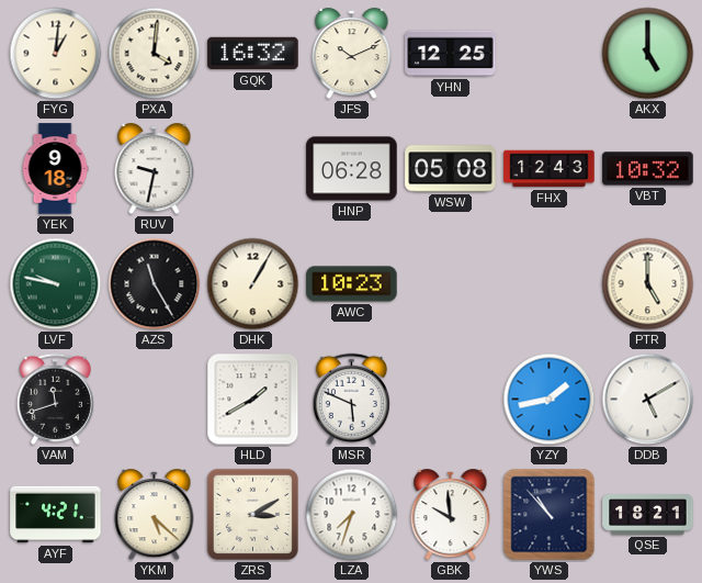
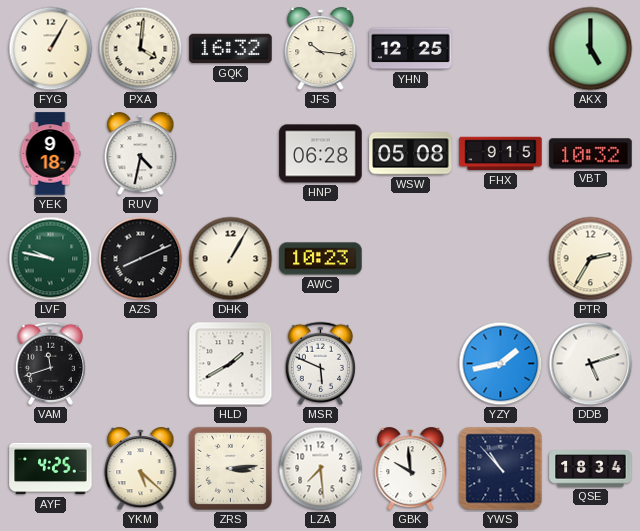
FYG: 1:01 -> 1:05
JFS: 10:11 -> 10:16
RUV: 9:32 -> 4:32
FHX: 12:43 -> 9:15
AZS: 11:25 -> 8:11
PTR: 5:00 -> 2:35
DDB: 5:10 -> 5:12
AYF: 4:21 -> 4:25
ZRS: 3:10 -> 3:14
LZA: 7:33 -> 7:29
QSE: 18:21 -> 18:34
